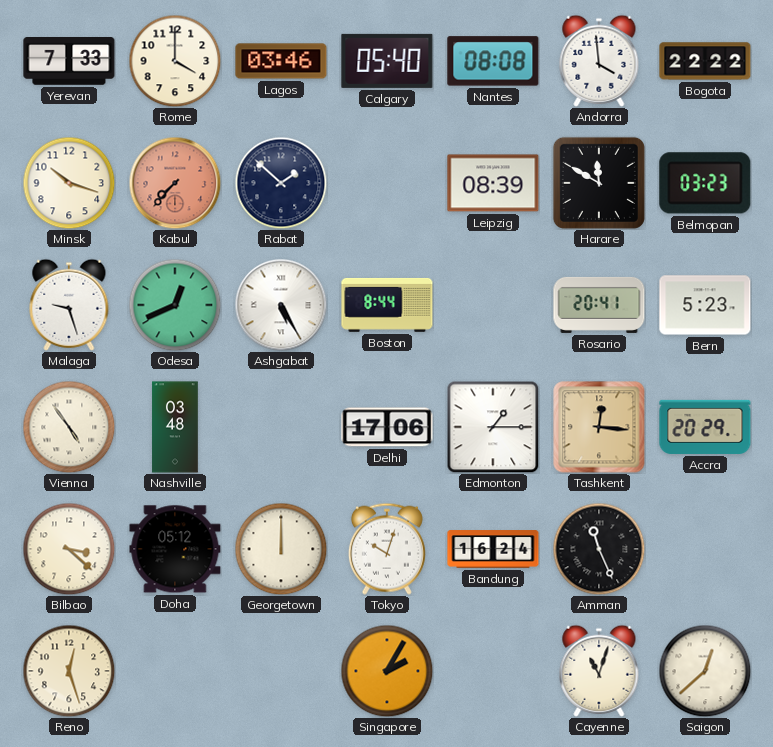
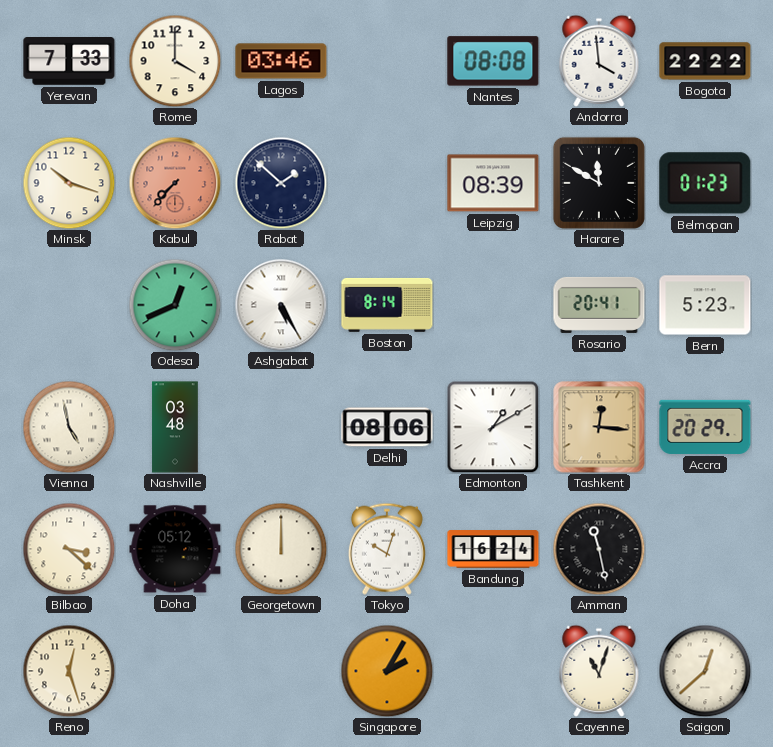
Calgary: 05:40 -> none
Belmopan: 03:23 -> 01:23
Malaga: 9:27 -> none
Boston: 8:44 -> 8:14
Vienna: 4:54 -> 4:58
Delhi: 17:06 -> 08:06
Edmonton: 1:15 -> 1:10
Amman: 11:26 -> 11:28
